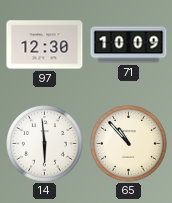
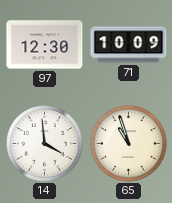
14: 5:59 -> 3:59
65: 10:53 -> 10:57
